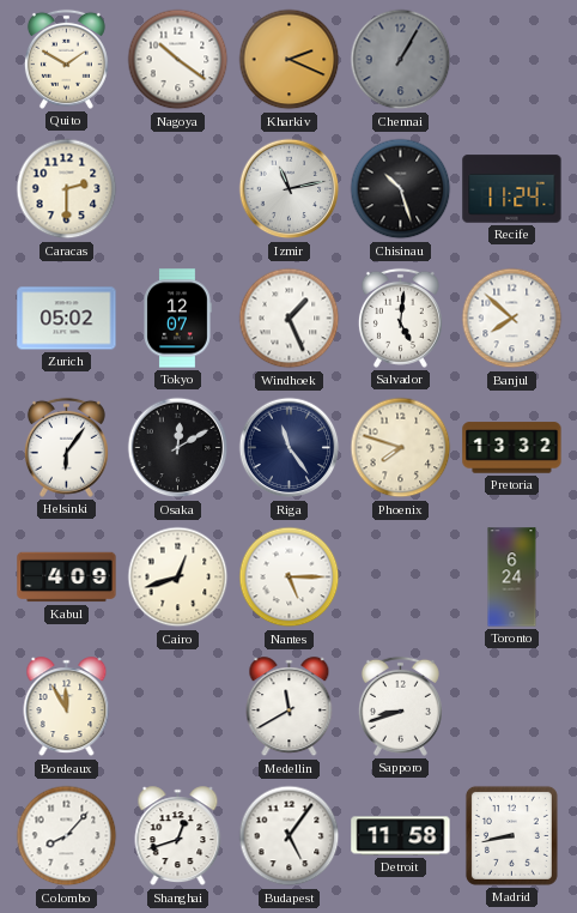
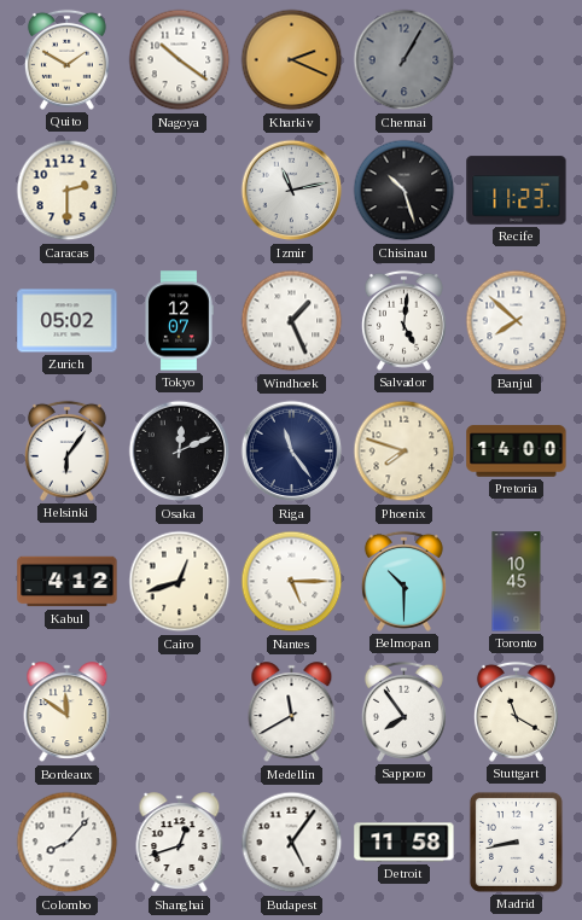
Recife: 11:24 -> 11:23
Osaka: 12:10 -> 12:11
Pretoria: 13:32 -> 14:00
Kabul: 4:09 -> 4:12
Belmopan: none -> 10:30
Toronto: 6:24 -> 10:45
Bordeaux: 11:55 -> 11:51
Sapporo: 8:42 -> 7:54
Stuttgart: none -> 11:20
